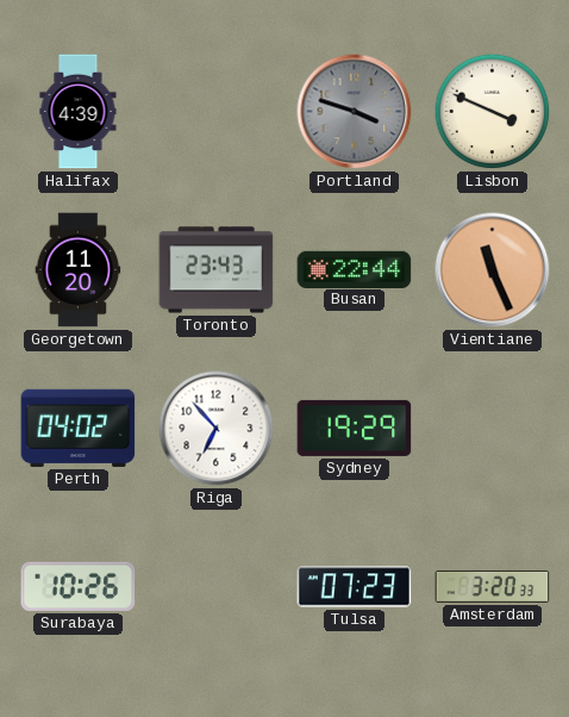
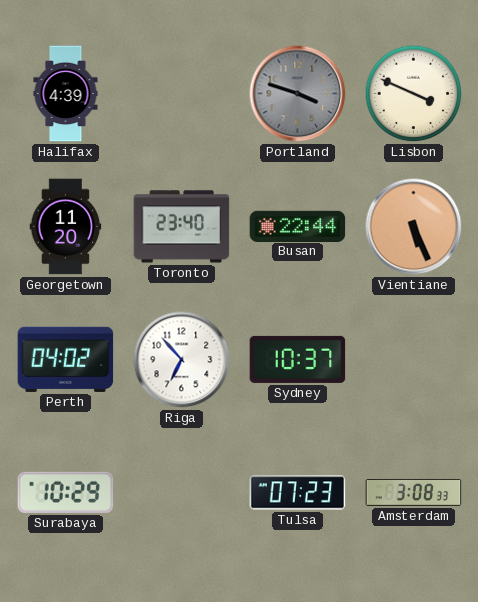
Toronto: 23:43 -> 23:40
Vientiane: 11:26 -> 5:26
Sydney: 19:29 -> 10:37
Surabaya: 10:26 -> 10:29
Amsterdam: 3:20 -> 3:08
